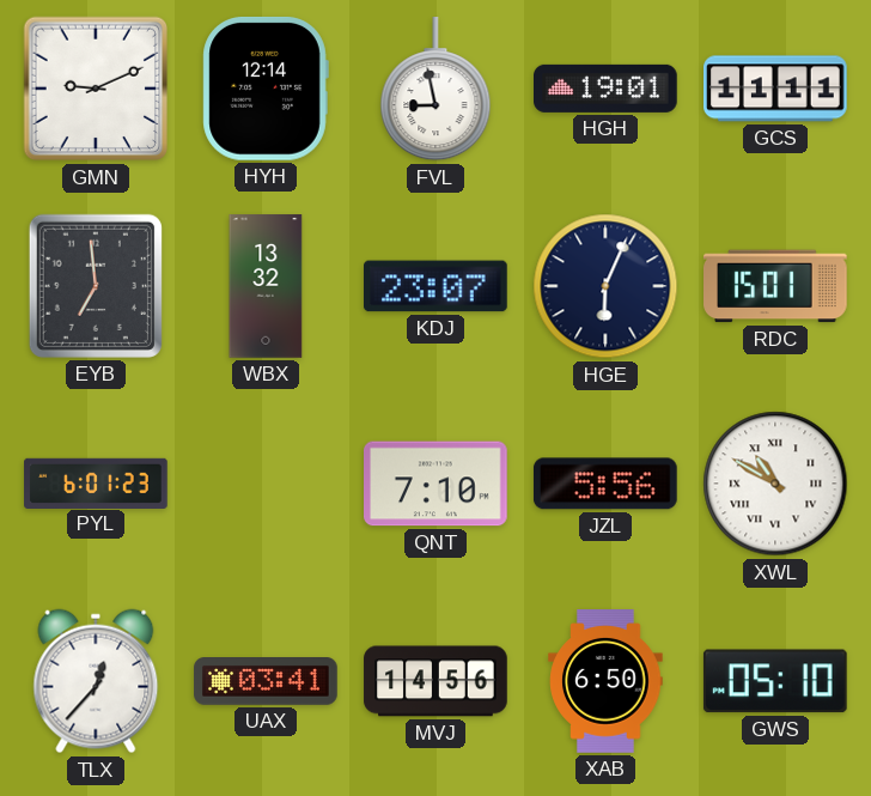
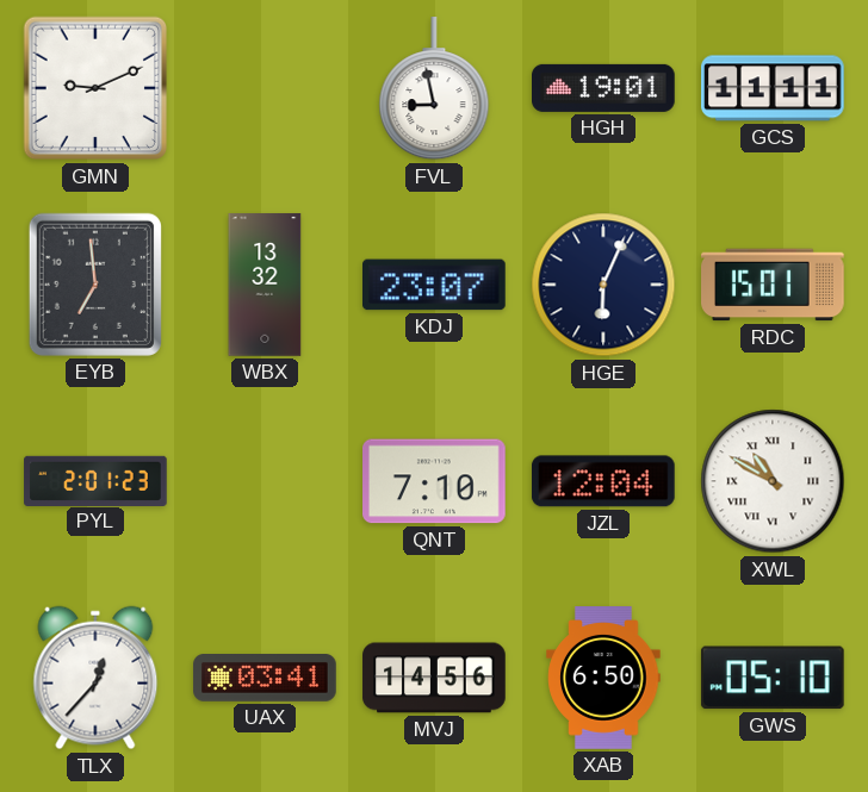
HYH: 12:14 -> none
PYL: 6:01 -> 2:01
JZL: 5:56 -> 12:04
